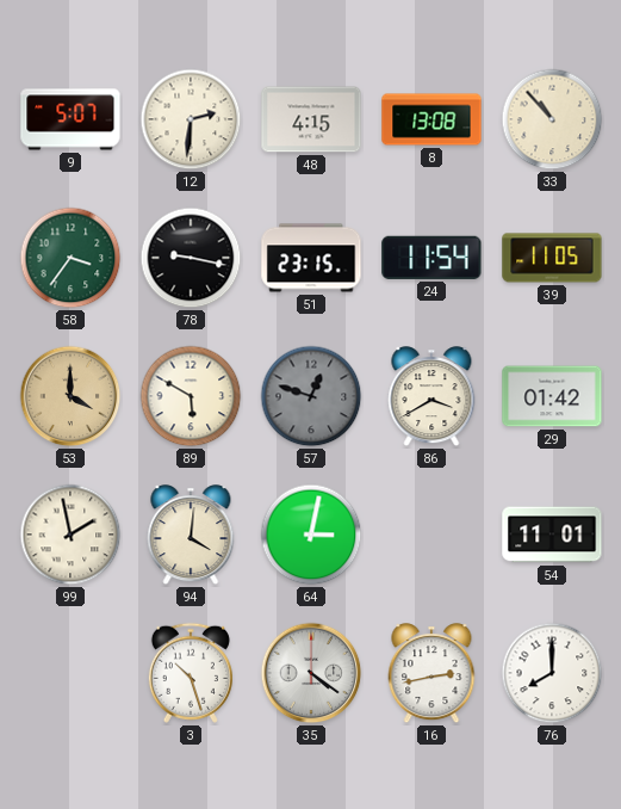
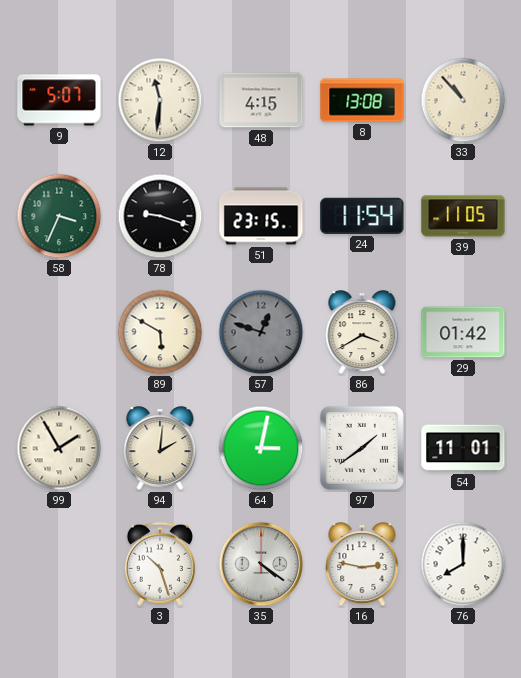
12: 2:31 -> 11:31
58: 3:36 -> 3:34
78: 9:17 -> 9:18
53: 4:00 -> none
99: 1:58 -> 1:55
94: 4:01 -> 2:01
97: none -> 1:39
16: 2:43 -> 2:47
